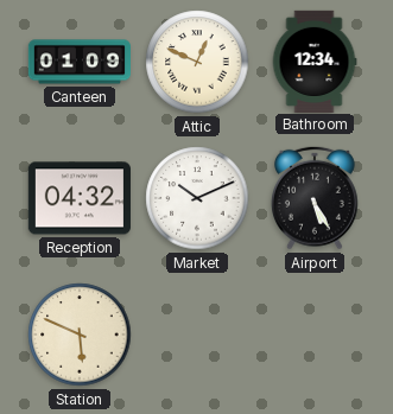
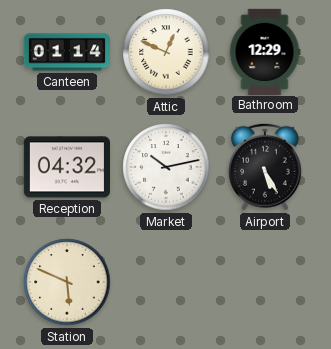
Canteen: 01:09 -> 01:14
Bathroom: 12:34 -> 12:29
Market: 10:11 -> 10:13
